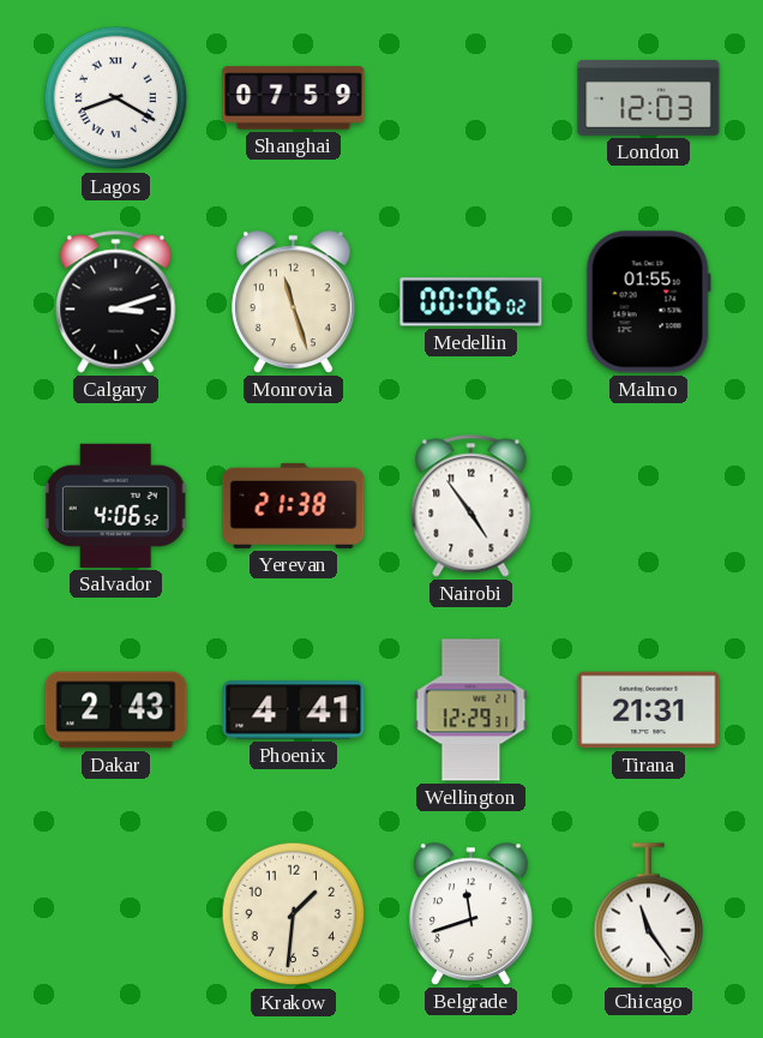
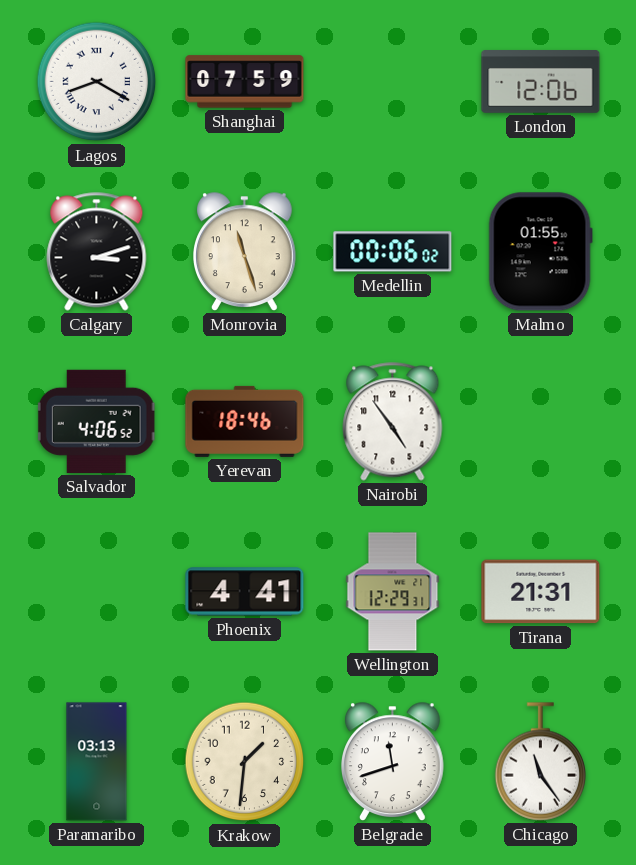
London: 12:03 -> 12:06
Yerevan: 21:38 -> 18:46
Dakar: 2:43 -> none
Paramaribo: none -> 03:13
